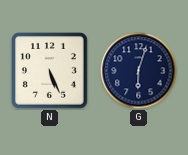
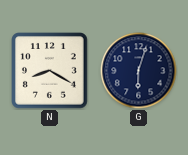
N: 5:26 -> 8:20
